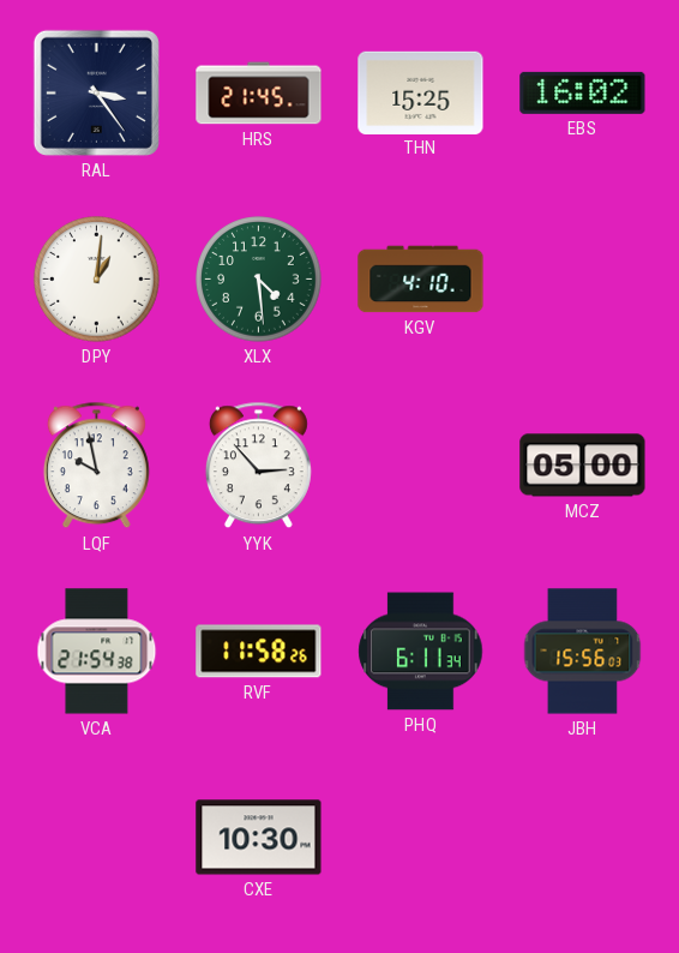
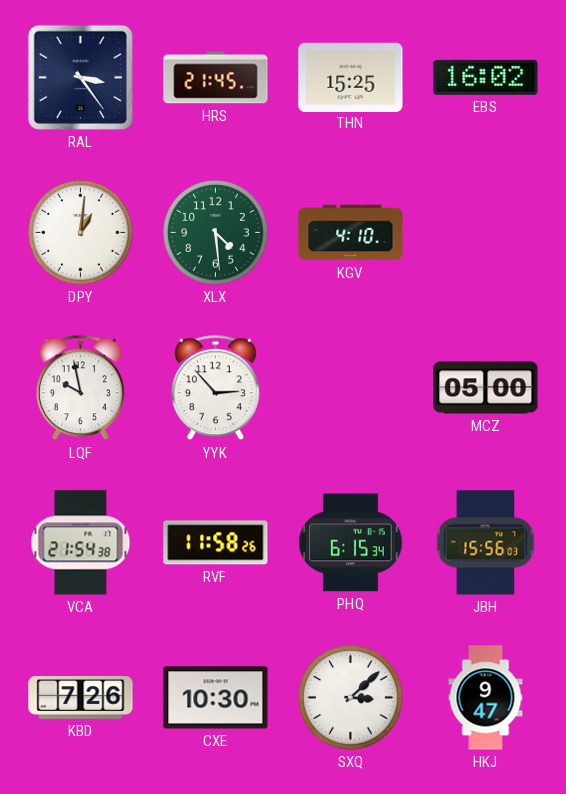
PHQ: 6:11 -> 6:15
KBD: none -> 7:26
SXQ: none -> 3:08
HKJ: none -> 9:47
